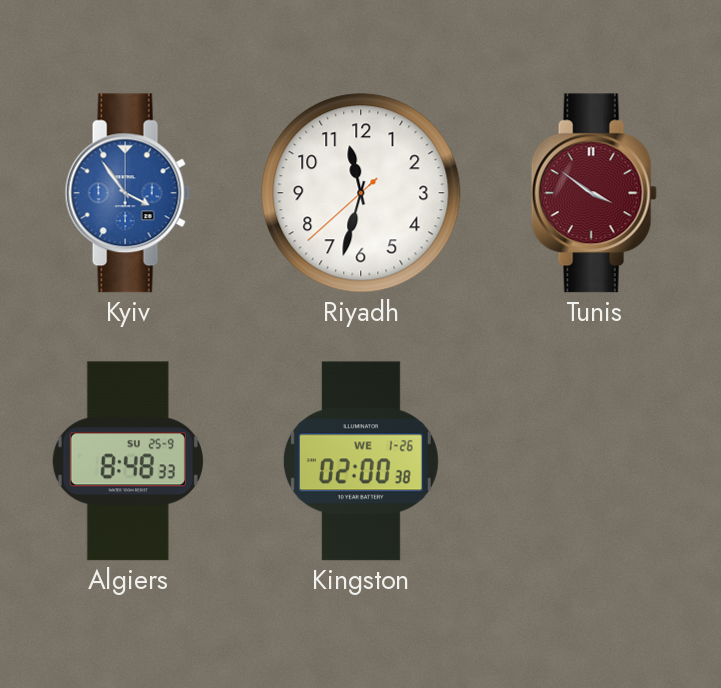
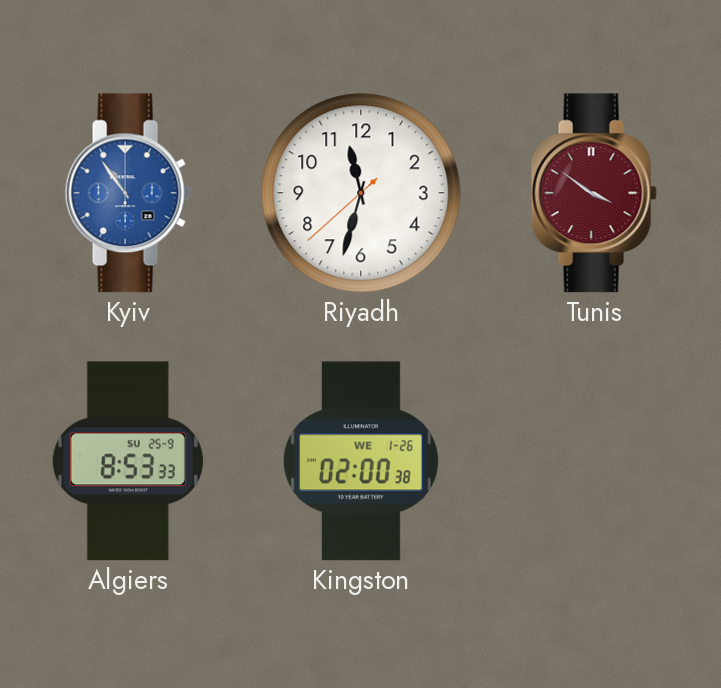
Kyiv: 3:54 -> 10:54
Algiers: 8:48 -> 8:53
